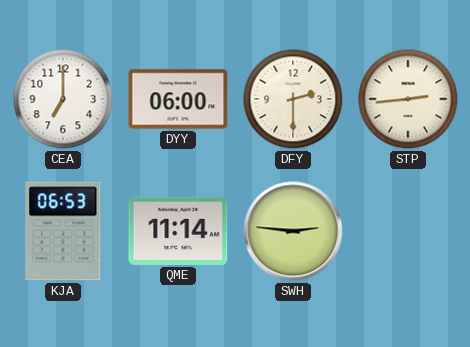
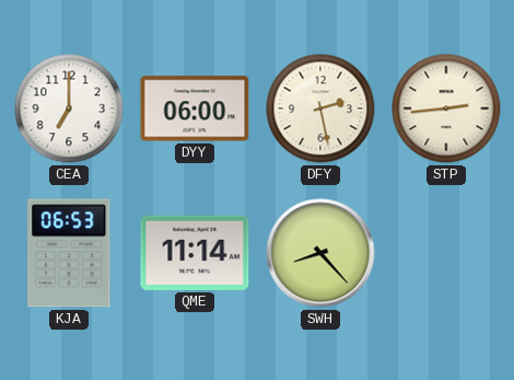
DFY: 2:30 -> 2:28
SWH: 2:46 -> 8:23
